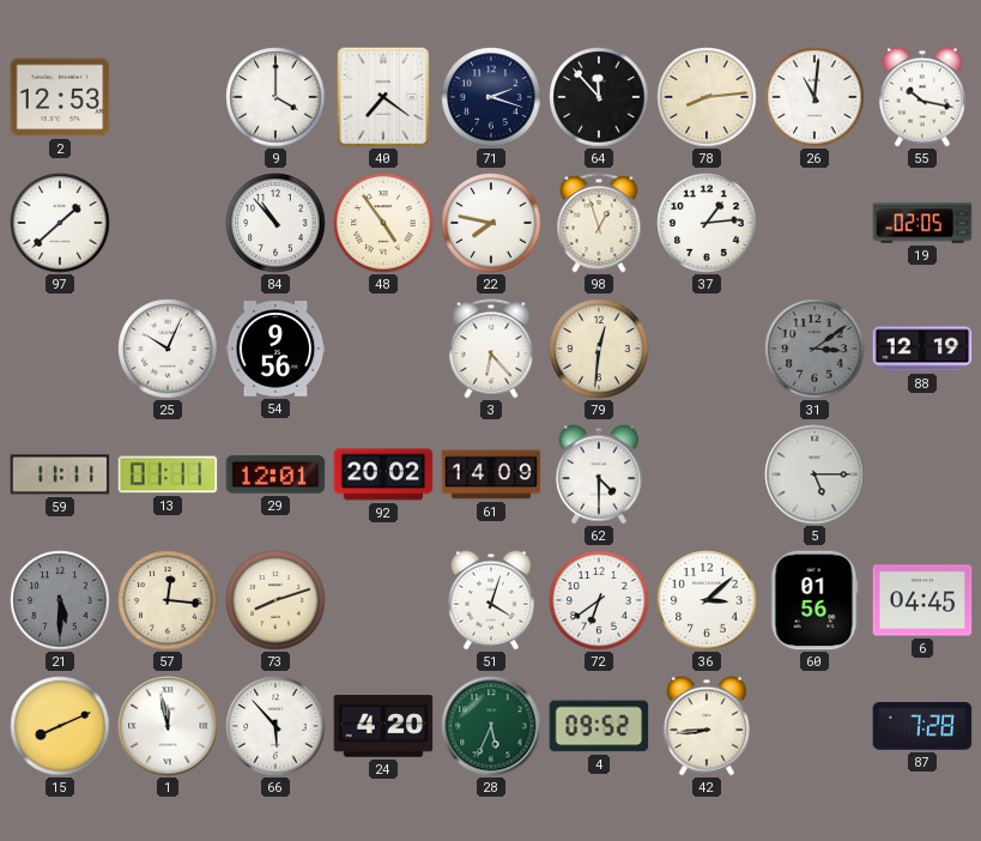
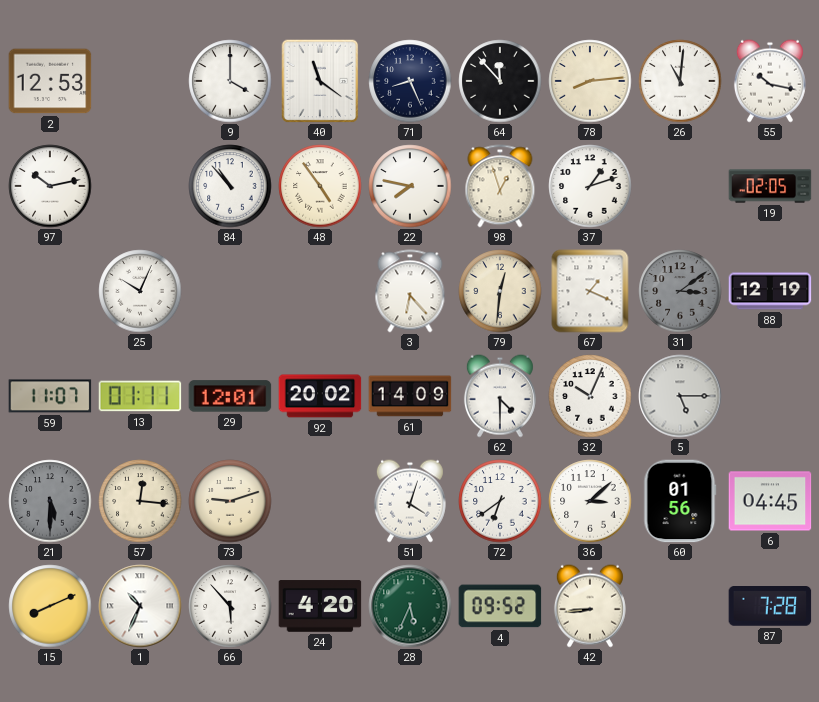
40: 7:21 -> 11:21
71: 2:18 -> 8:26
97: 1:38 -> 10:13
37: 1:14 -> 1:12
54: 9:56 -> none
67: none -> 1:19
59: 11:11 -> 11:07
32: none -> 10:04
73: 8:12 -> 9:12
1: 11:58 -> 10:34
